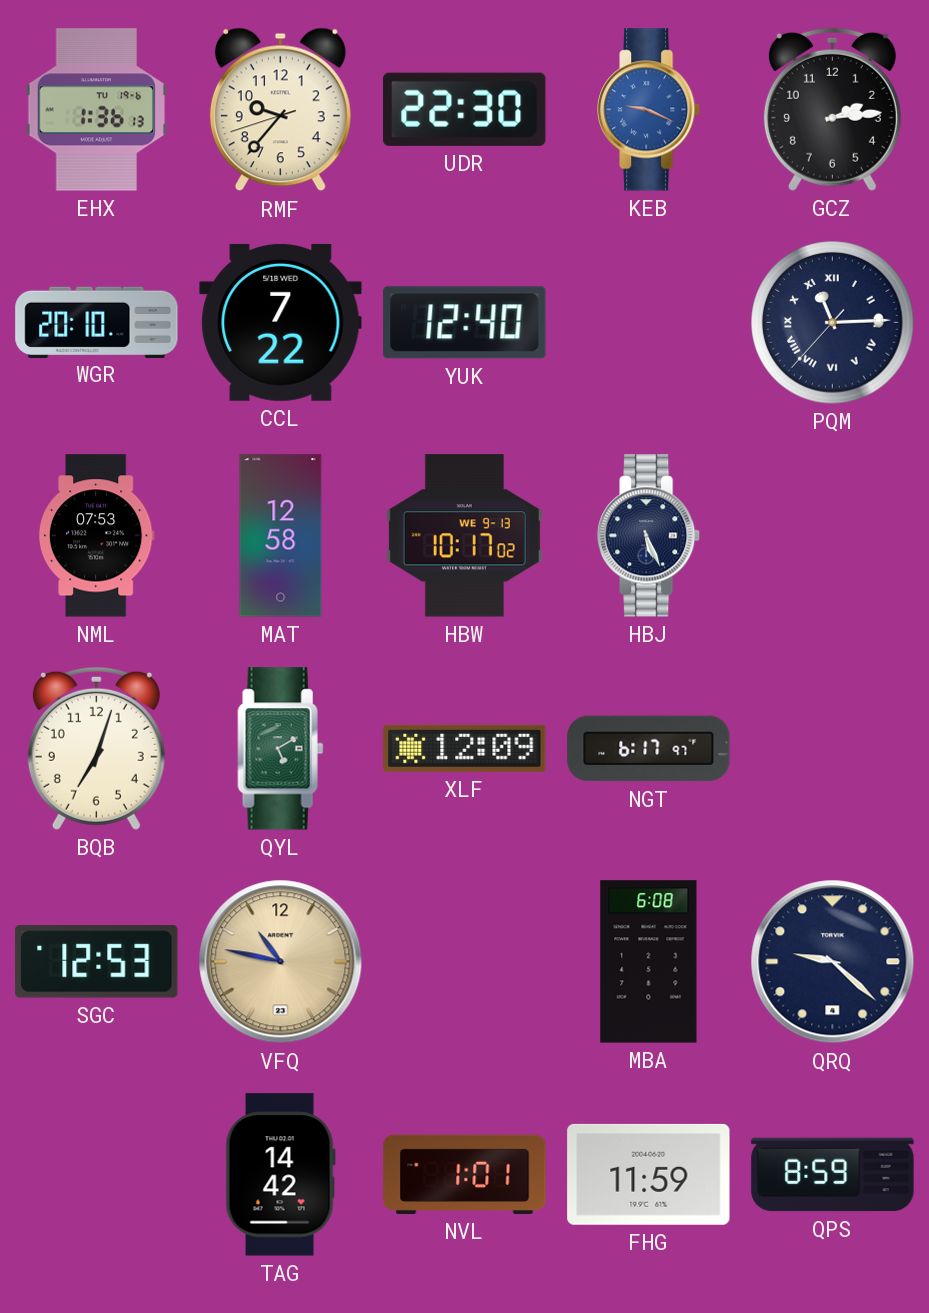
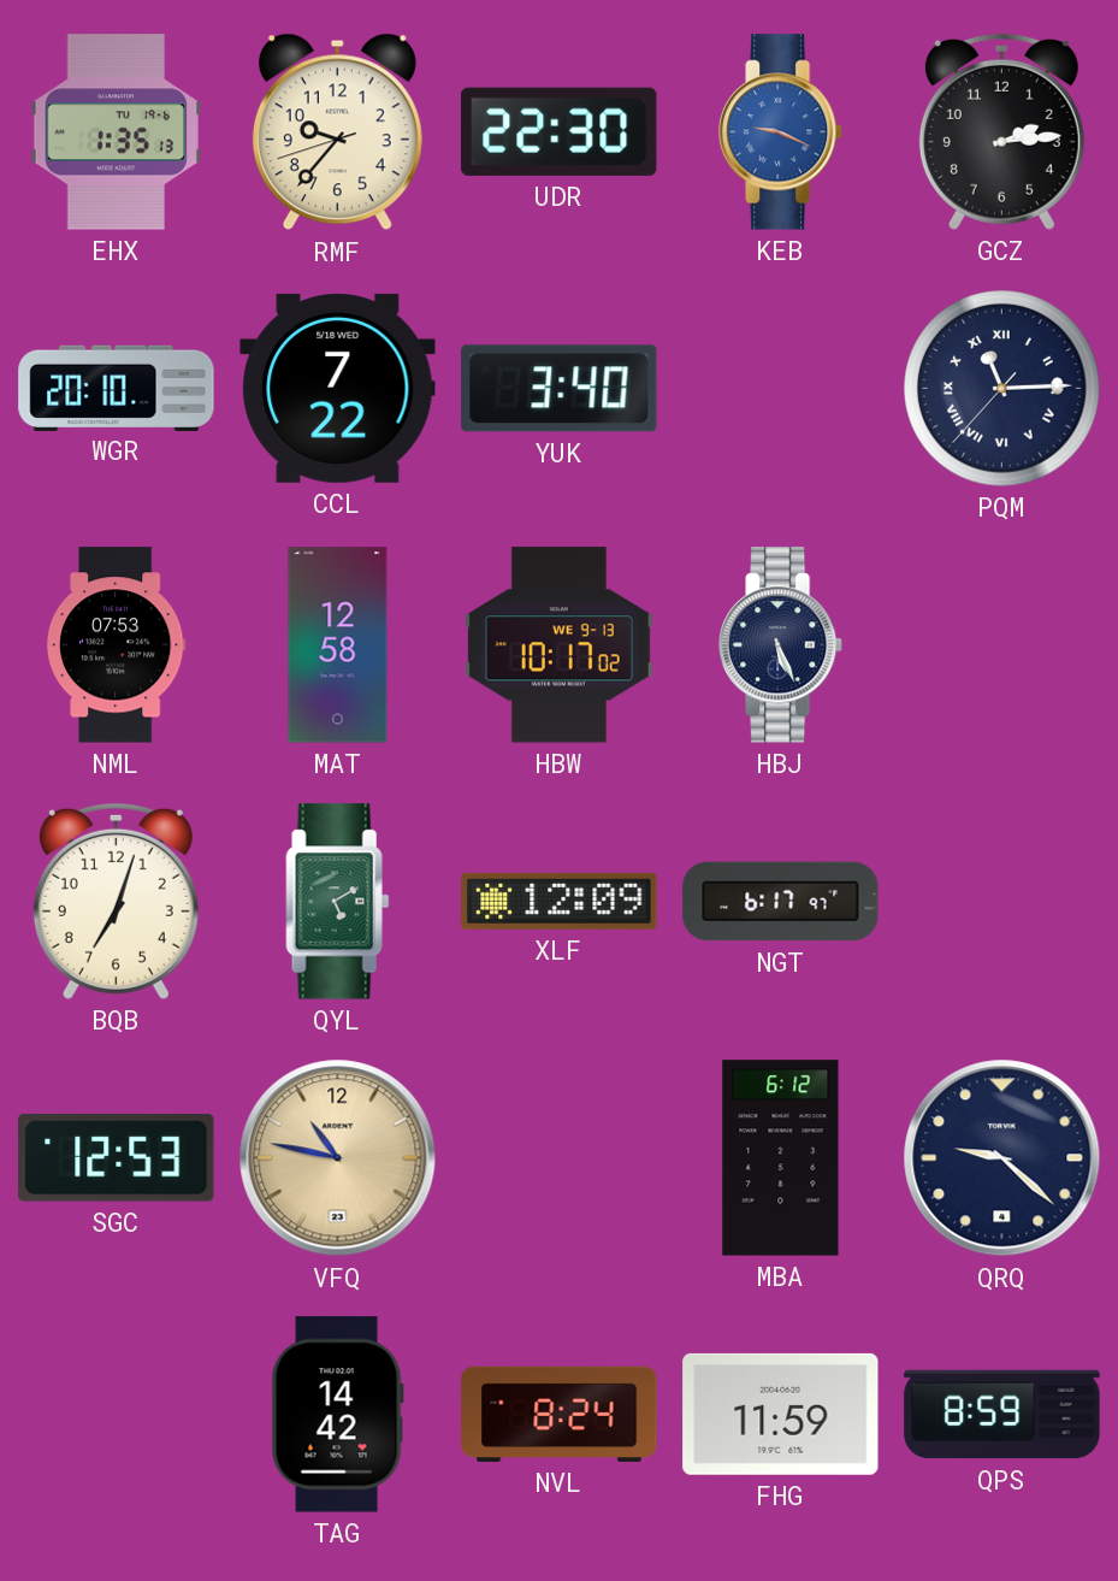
EHX: 1:36 -> 1:35
YUK: 12:40 -> 3:40
MBA: 6:08 -> 6:12
NVL: 1:01 -> 8:24
